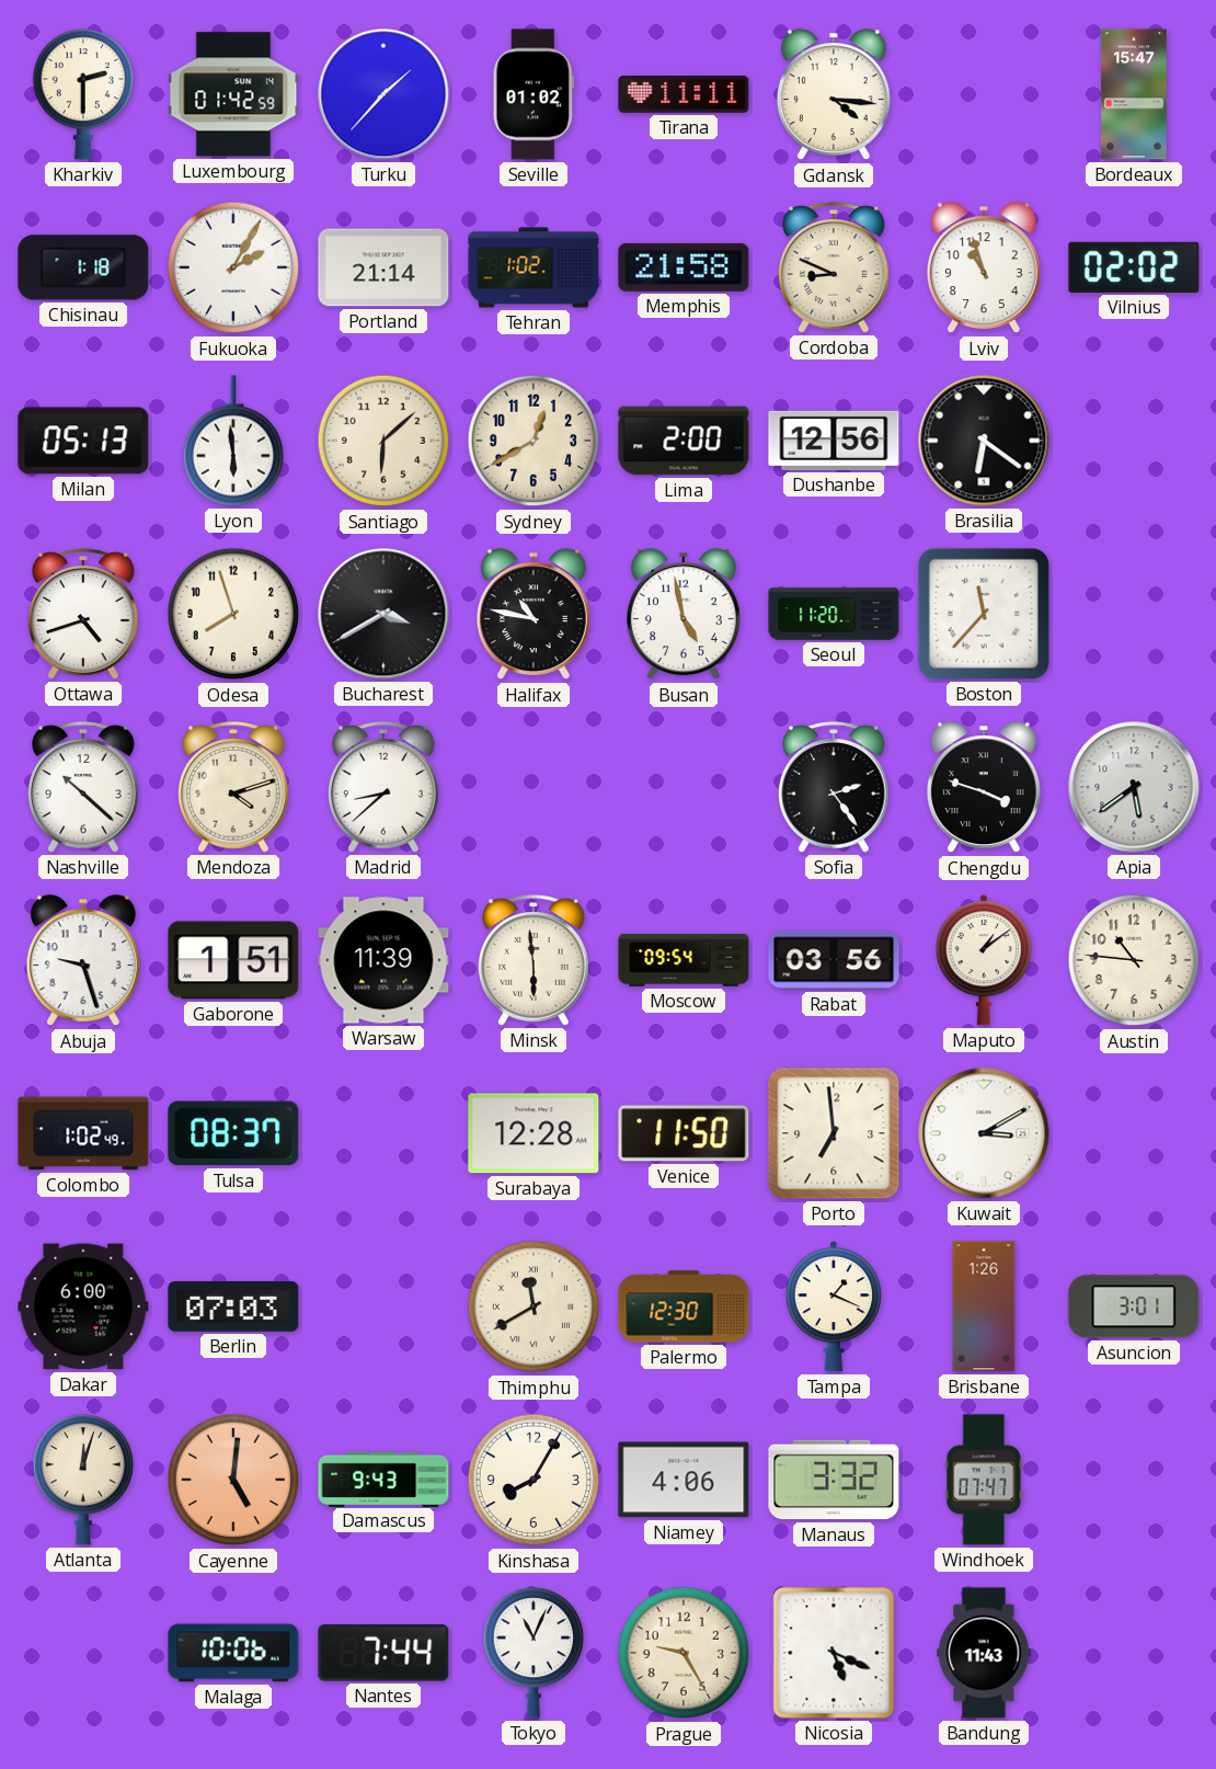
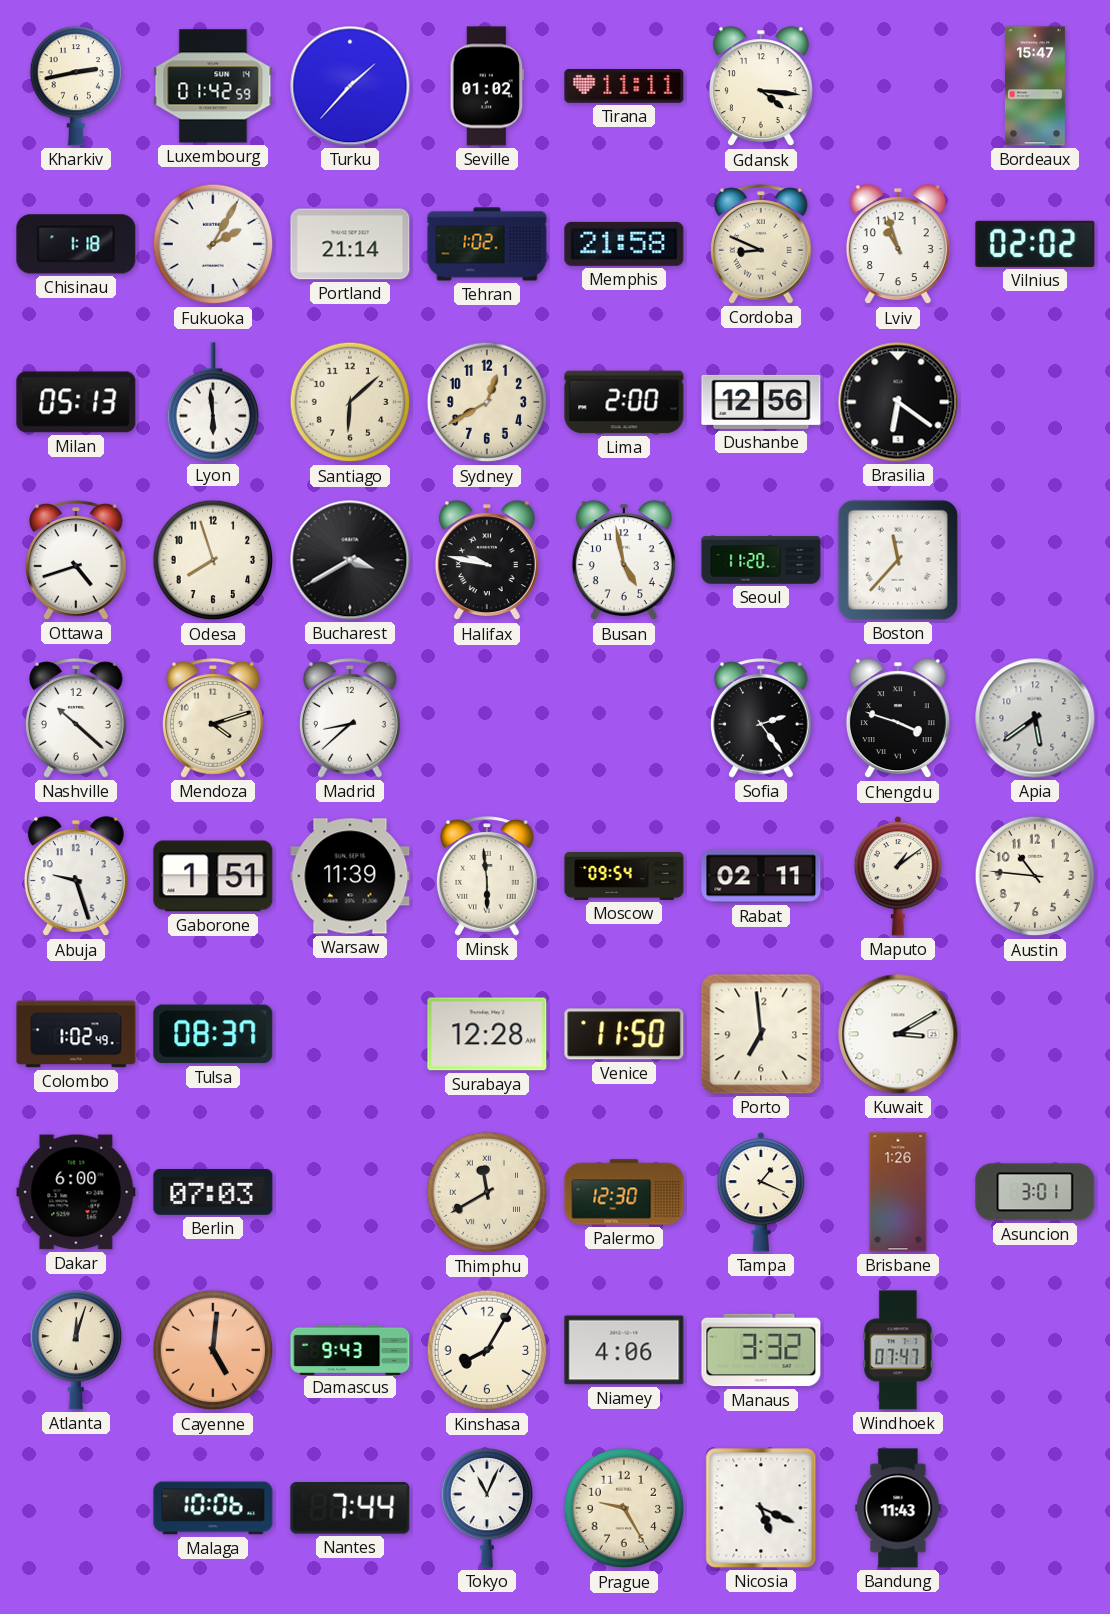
Kharkiv: 2:30 -> 2:43
Halifax: 10:47 -> 9:47
Rabat: 03:56 -> 02:11
